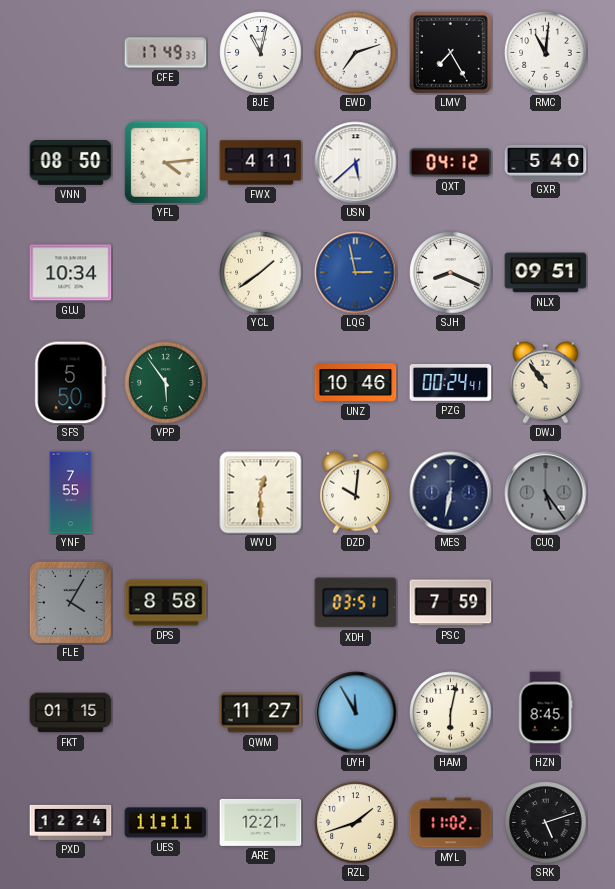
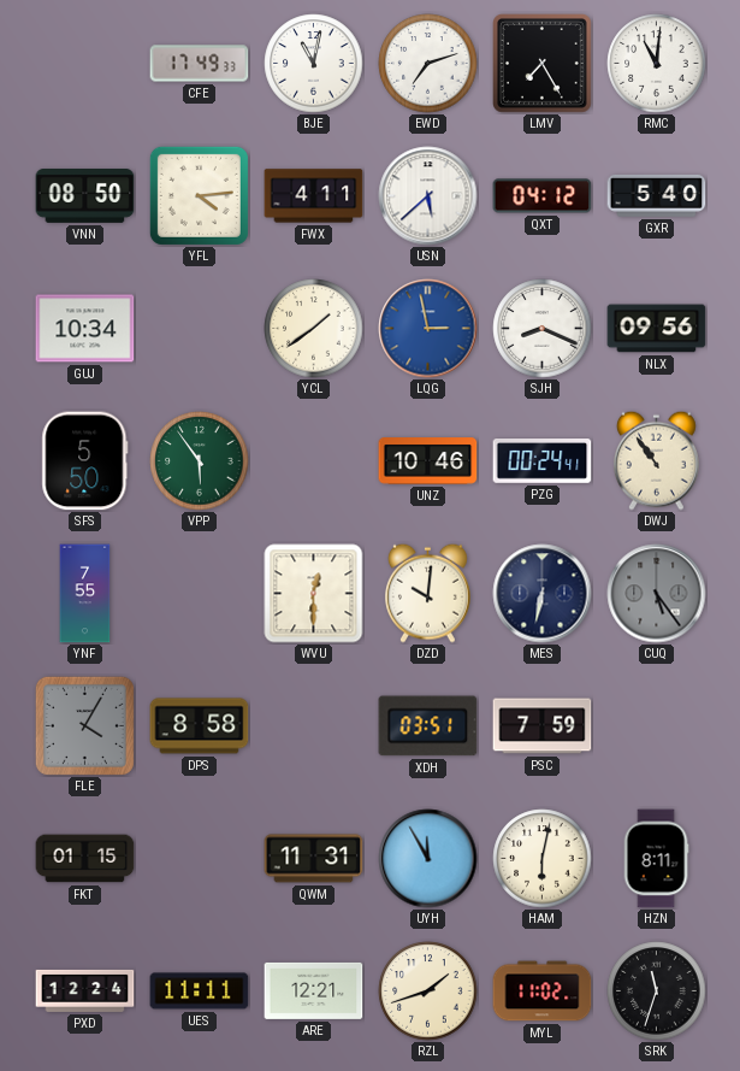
NLX: 09:51 -> 09:56
QWM: 11:27 -> 11:31
HZN: 8:45 -> 8:11
SRK: 5:12 -> 11:33
